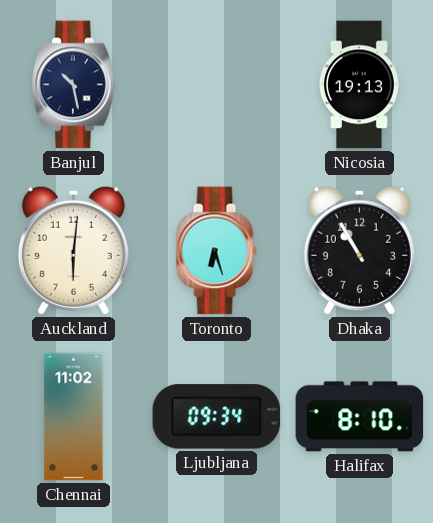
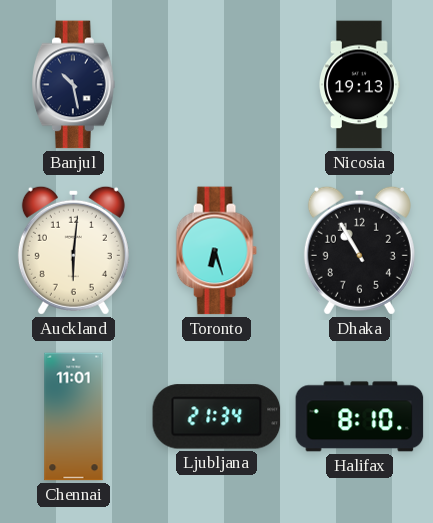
Chennai: 11:02 -> 11:01
Ljubljana: 09:34 -> 21:34
